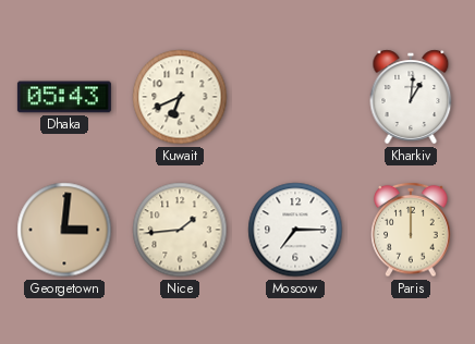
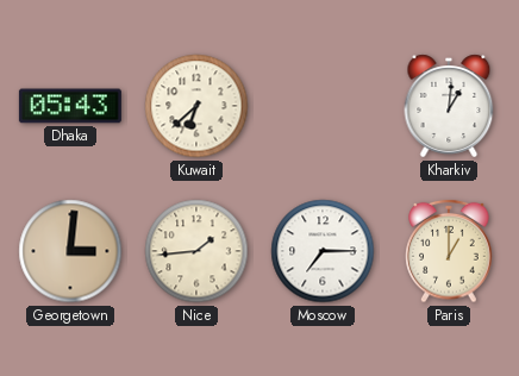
Kuwait: 6:41 -> 6:38
Paris: 12:00 -> 1:00
